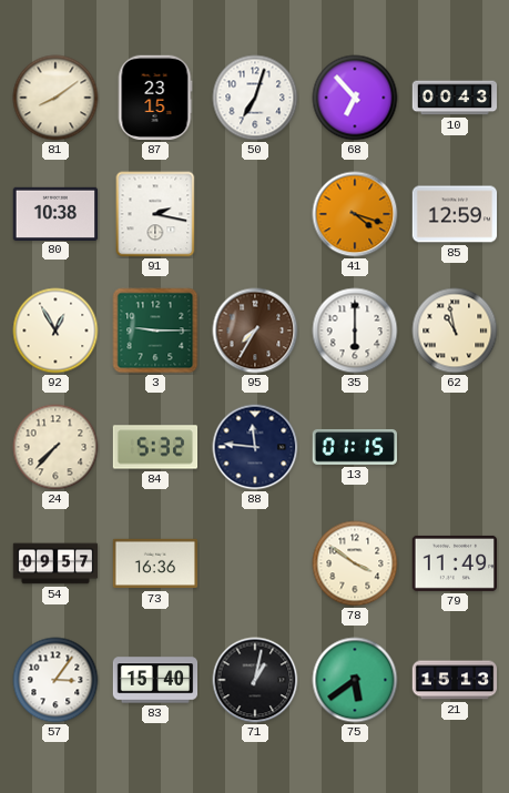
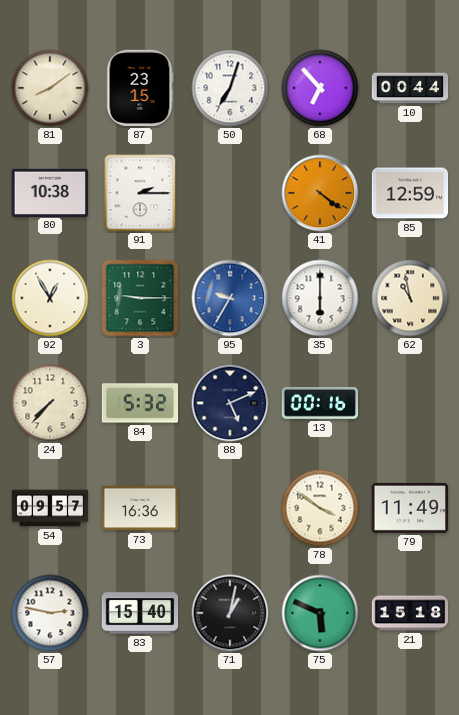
10: 00:43 -> 00:44
91: 2:17 -> 2:15
41: 4:18 -> 4:21
95: 7:35 -> 9:35
95 dial: brown -> blue
88: 11:46 -> 5:11
13: 01:15 -> 00:16
57: 3:06 -> 2:47
75: 5:39 -> 5:49
21: 15:13 -> 15:18
